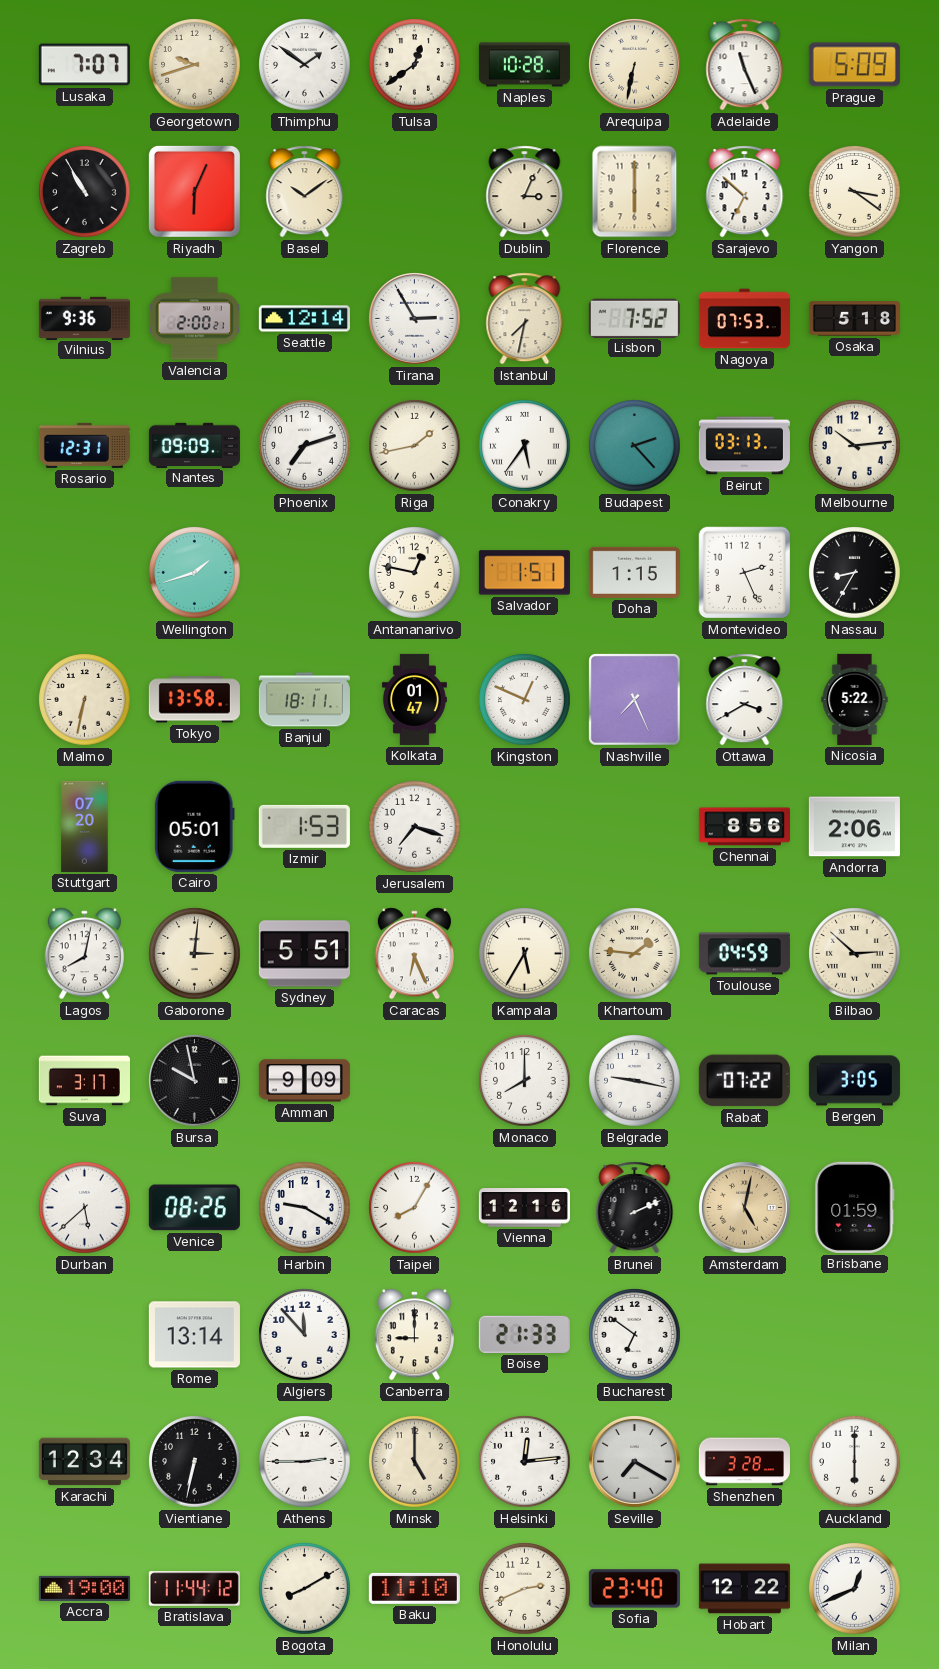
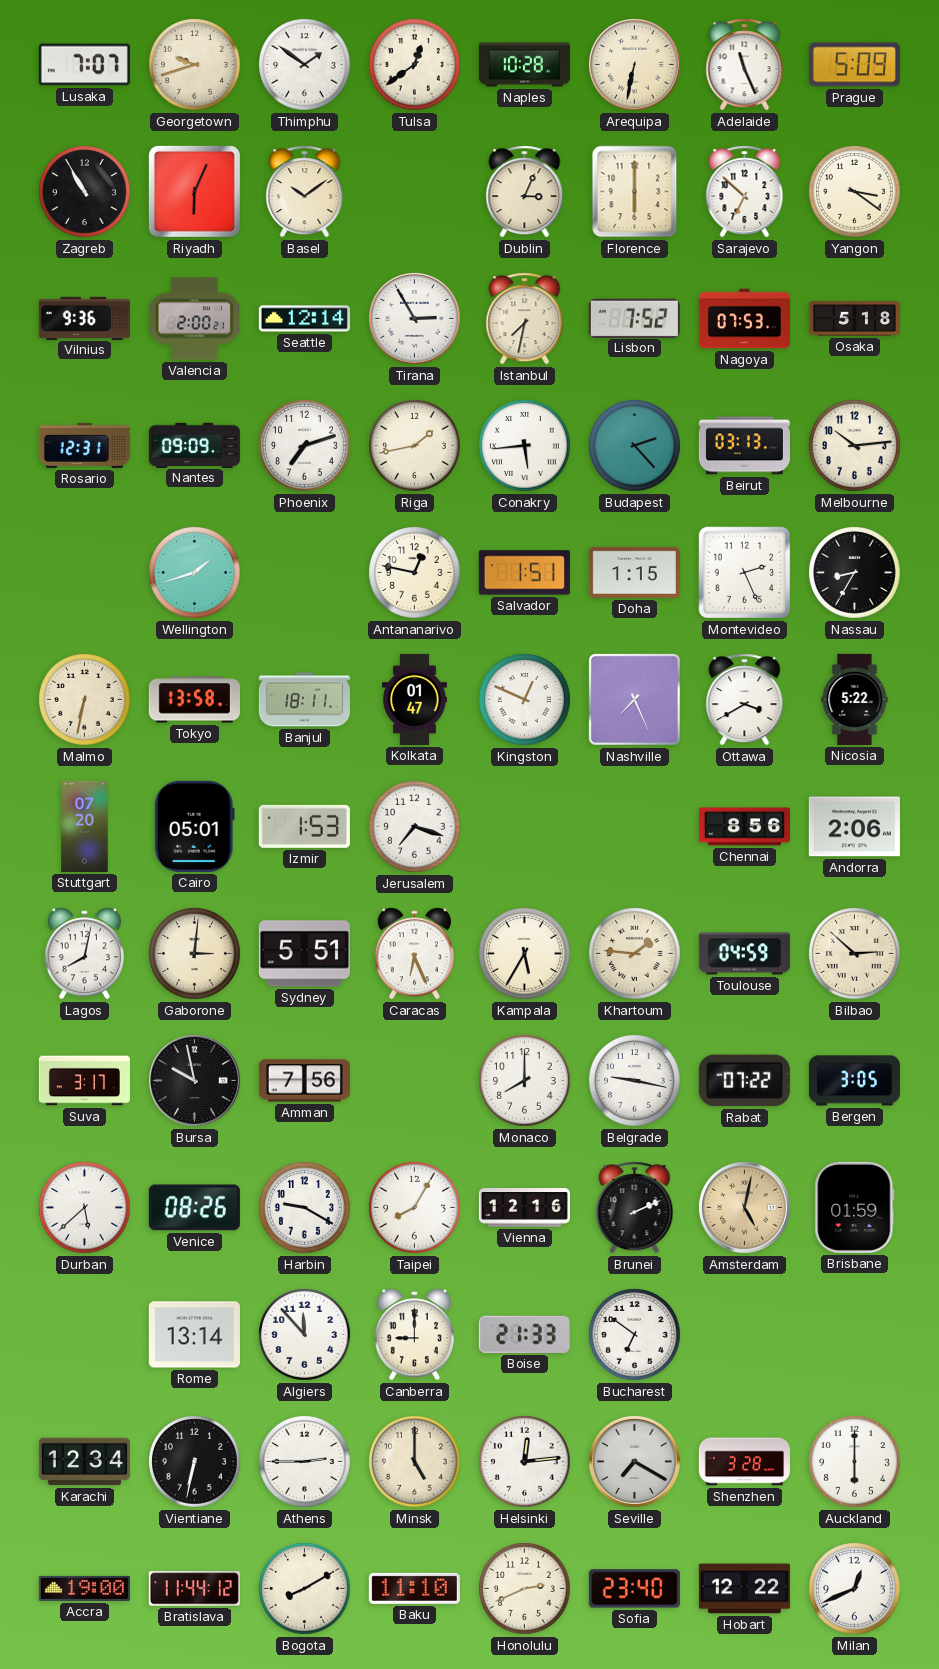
Conakry: 5:36 -> 5:44
Amman: 9:09 -> 7:56
